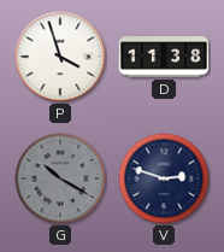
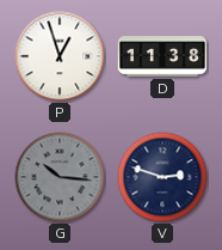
P: 3:57 -> 12:57
G: 10:20 -> 10:16
